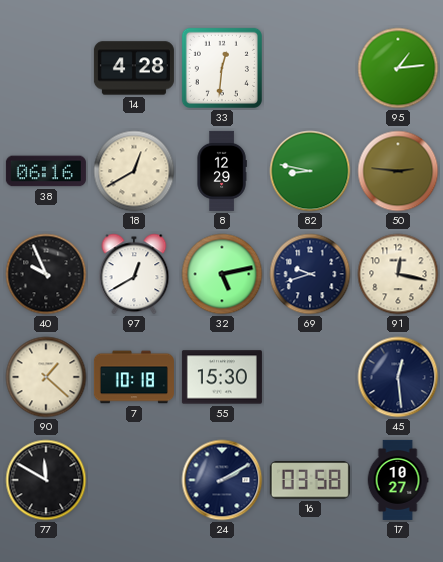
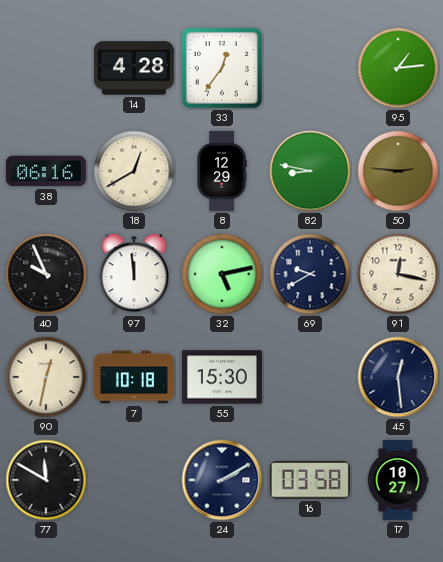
33: 12:31 -> 12:36
97: 12:40 -> 11:59
69: 9:42 -> 9:40
90: 1:22 -> 12:32
